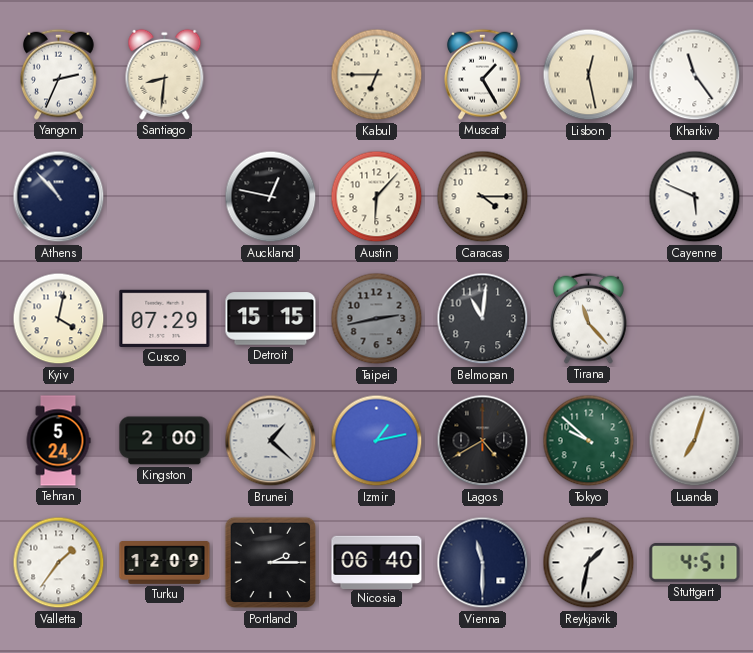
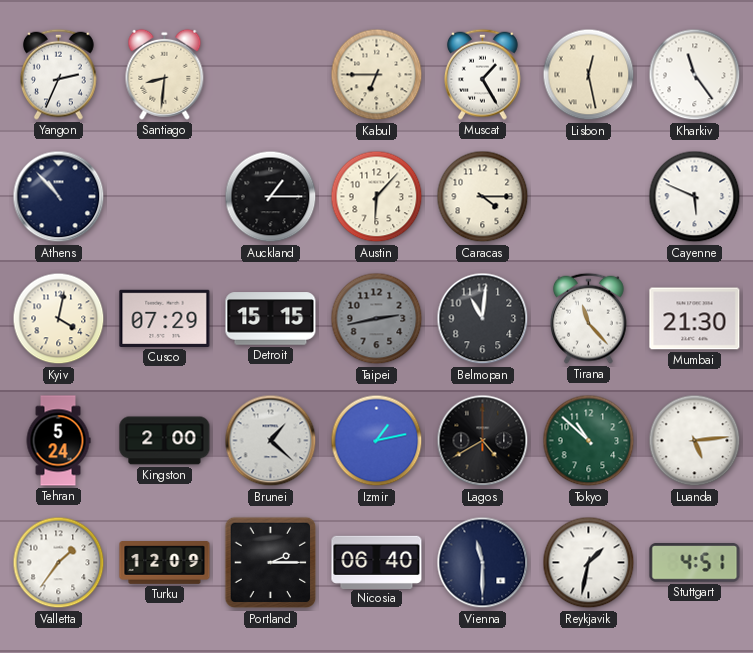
Auckland: 12:47 -> 1:15
Mumbai: none -> 21:30
Tokyo: 9:52 -> 10:52
Luanda: 7:03 -> 5:14
